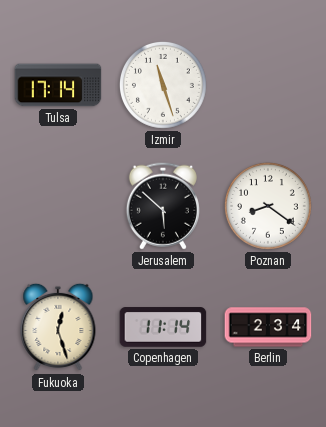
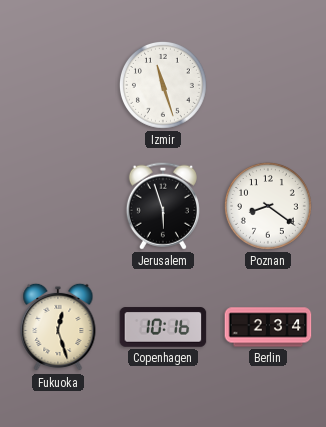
Tulsa: 17:14 -> none
Jerusalem: 5:52 -> 5:57
Copenhagen: 11:14 -> 10:16
